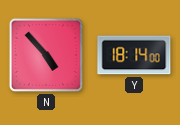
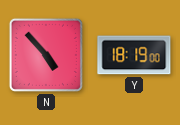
Y: 18:14 -> 18:19
